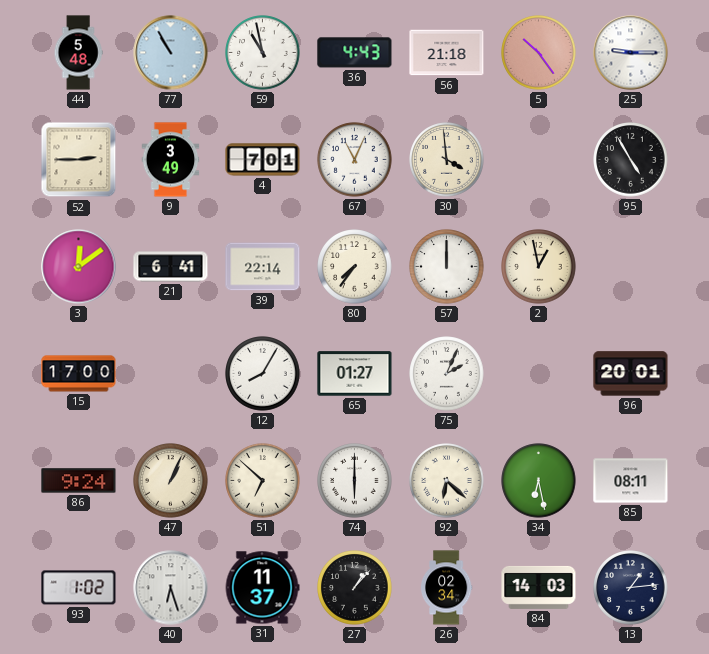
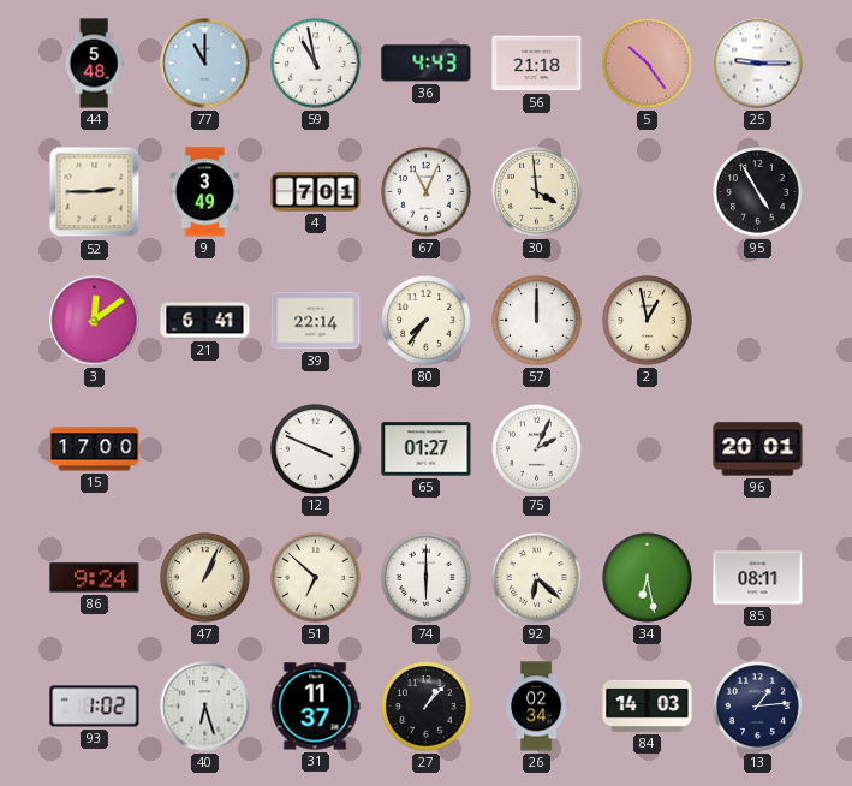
77: 10:55 -> 11:00
12: 8:05 -> 3:49
